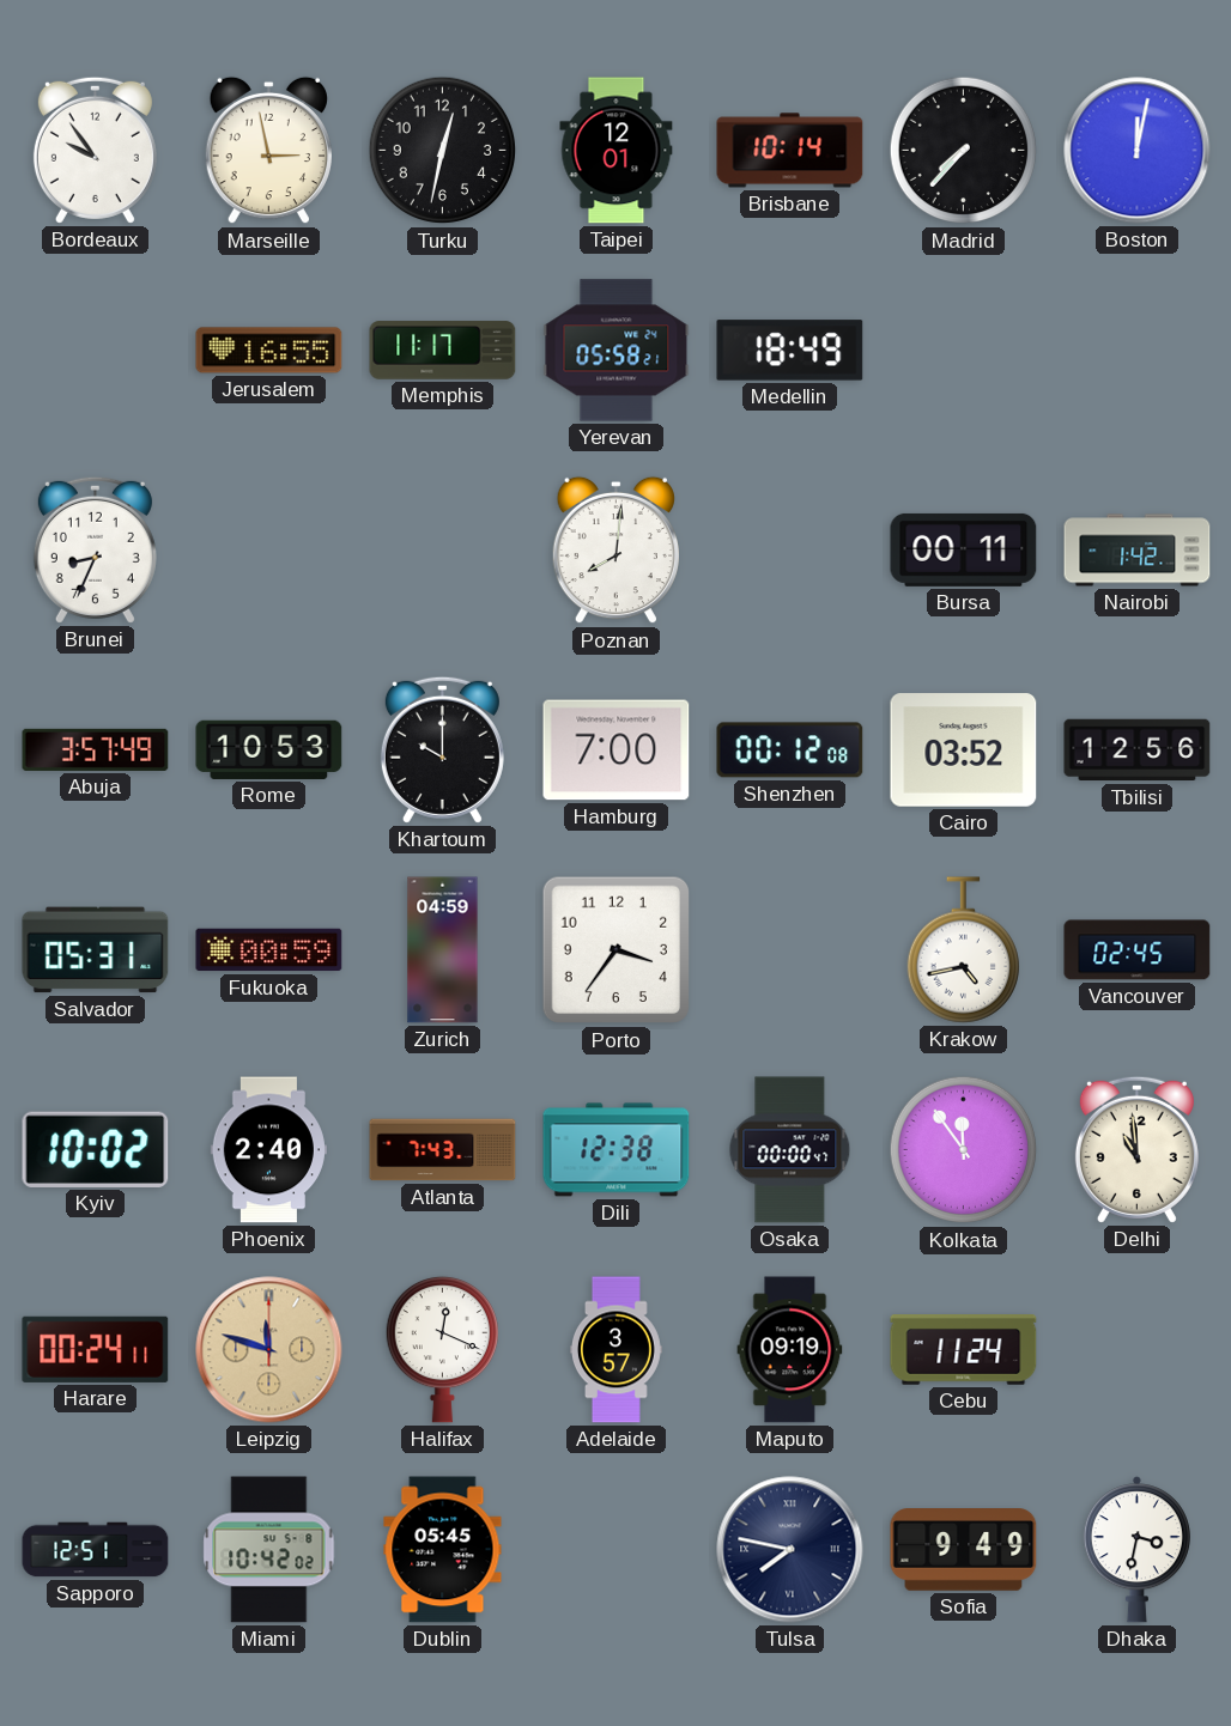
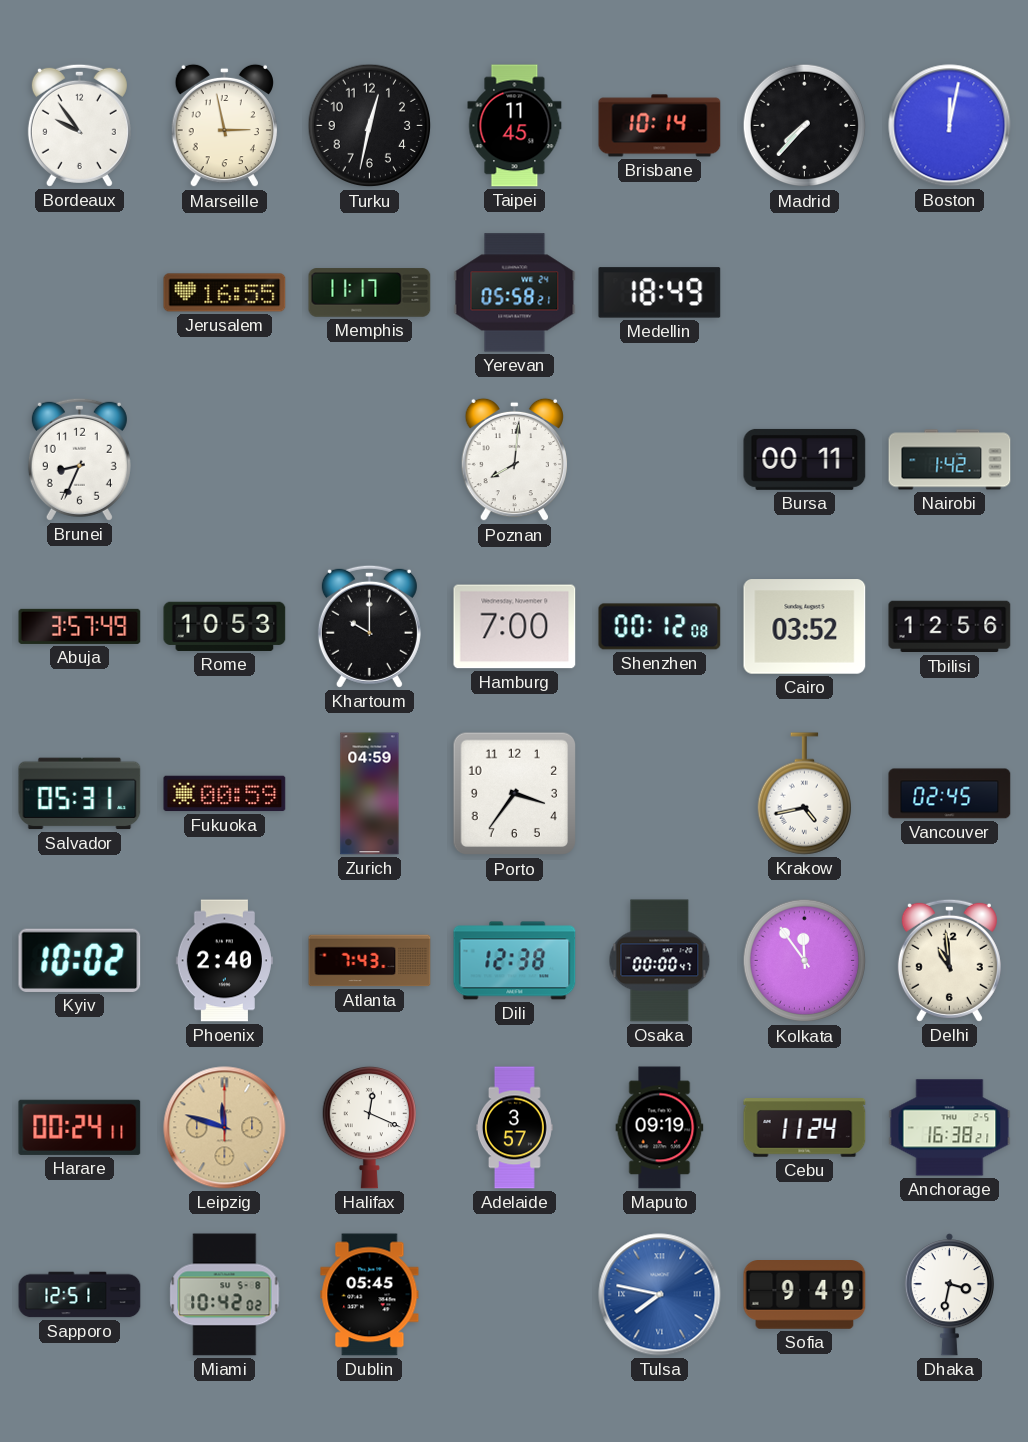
Taipei: 12:01 -> 11:45
Anchorage: none -> 16:38
Tulsa dial: navy -> blue
